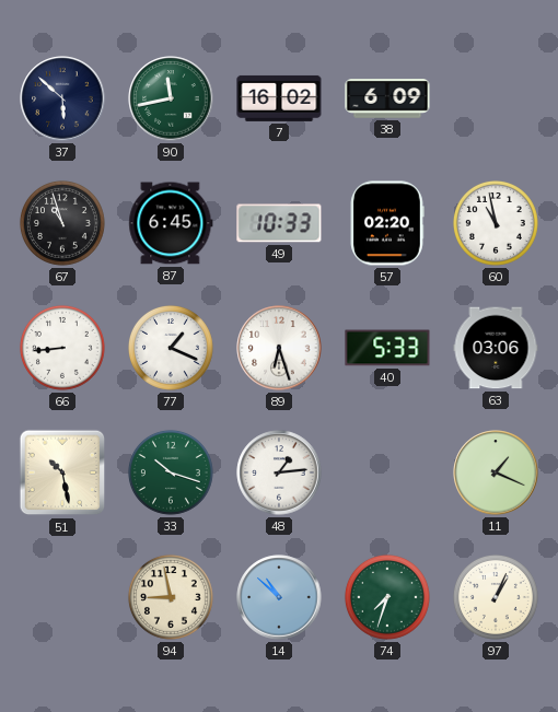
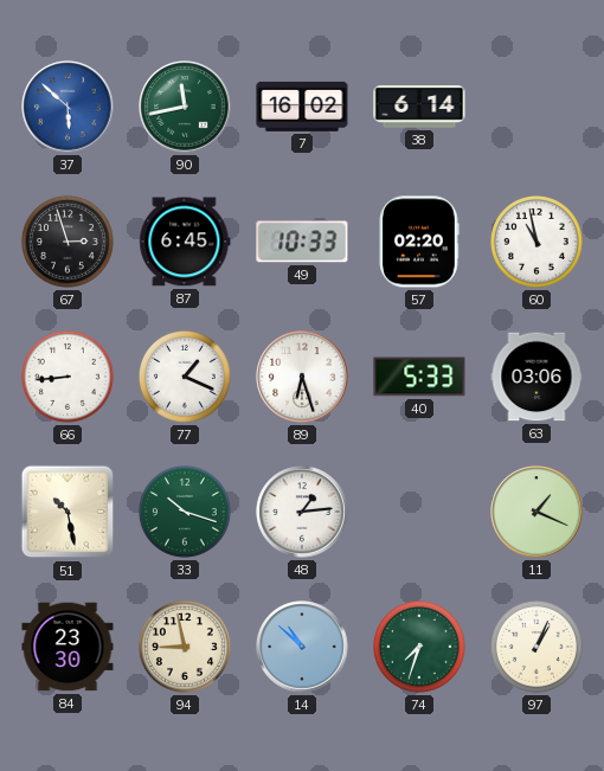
37 dial: navy -> blue
38: 6:09 -> 6:14
67: 10:57 -> 2:57
84: none -> 23:30
